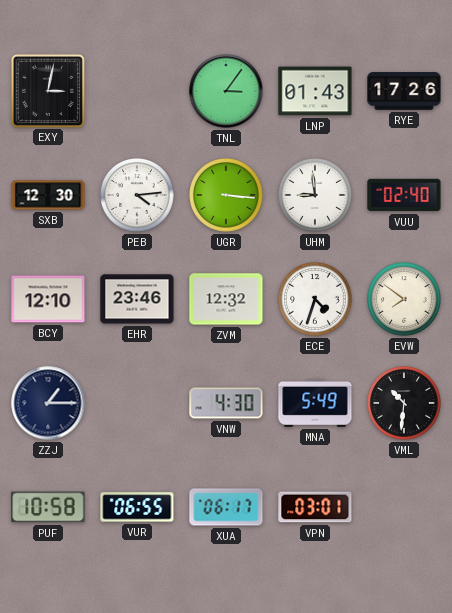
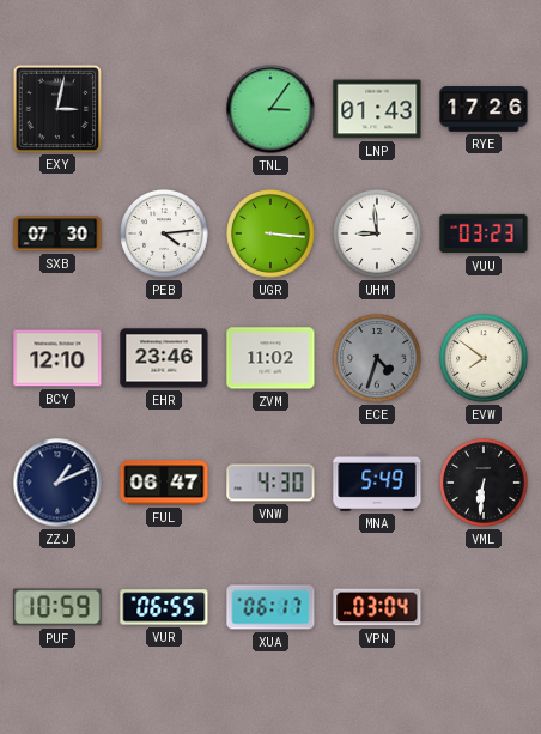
SXB: 12:30 -> 07:30
VUU: 02:40 -> 03:23
ZVM: 12:32 -> 11:02
ECE dial: white -> grey
ZZJ: 1:15 -> 1:11
FUL: none -> 06:47
VML: 10:31 -> 6:31
PUF: 10:58 -> 10:59
VPN: 03:01 -> 03:04
